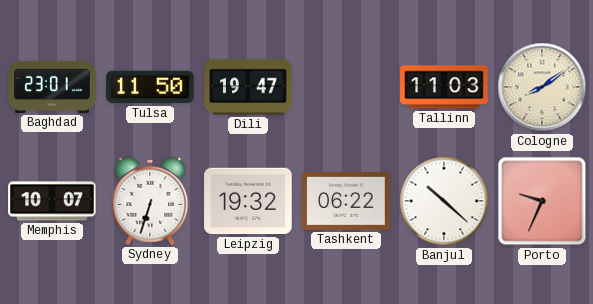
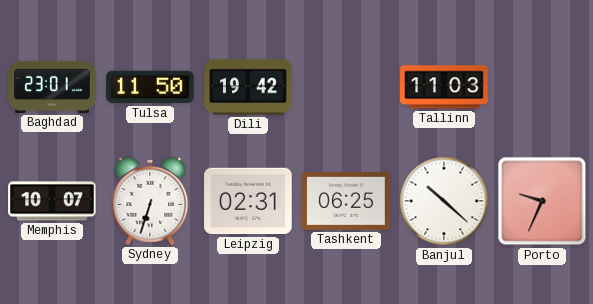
Dili: 19:47 -> 19:42
Cologne: 8:09 -> none
Leipzig: 19:32 -> 02:31
Tashkent: 06:22 -> 06:25
